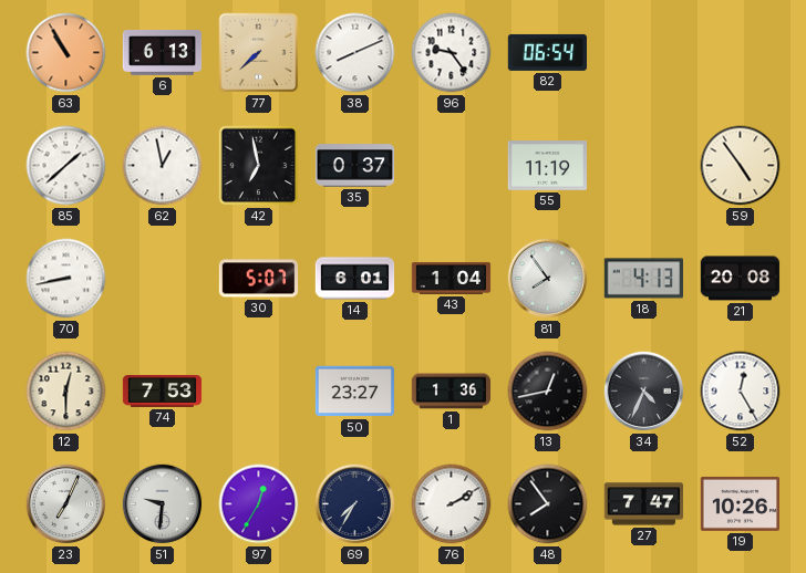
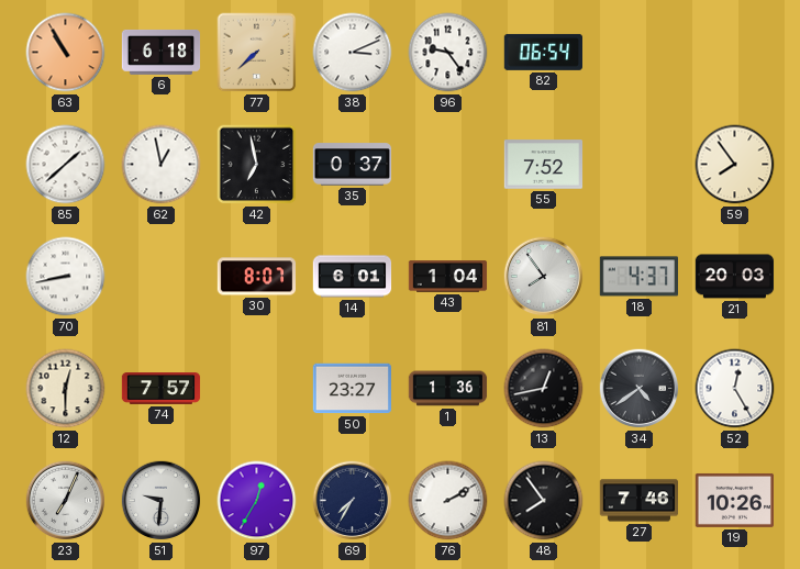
6: 6:13 -> 6:18
38: 8:11 -> 3:11
55: 11:19 -> 7:52
59: 4:54 -> 7:54
30: 5:07 -> 8:07
18: 4:13 -> 4:37
21: 20:08 -> 20:03
74: 7:53 -> 7:57
34: 4:34 -> 4:39
27: 7:47 -> 7:46
